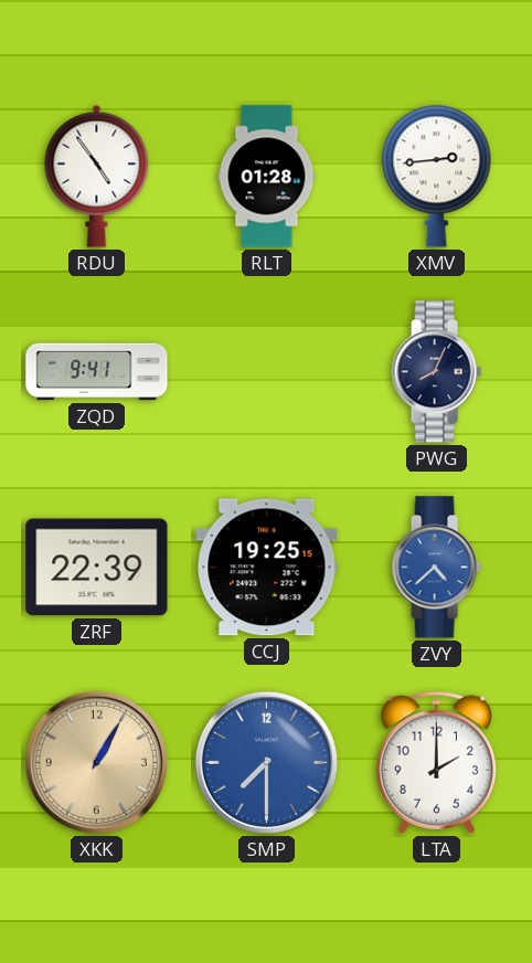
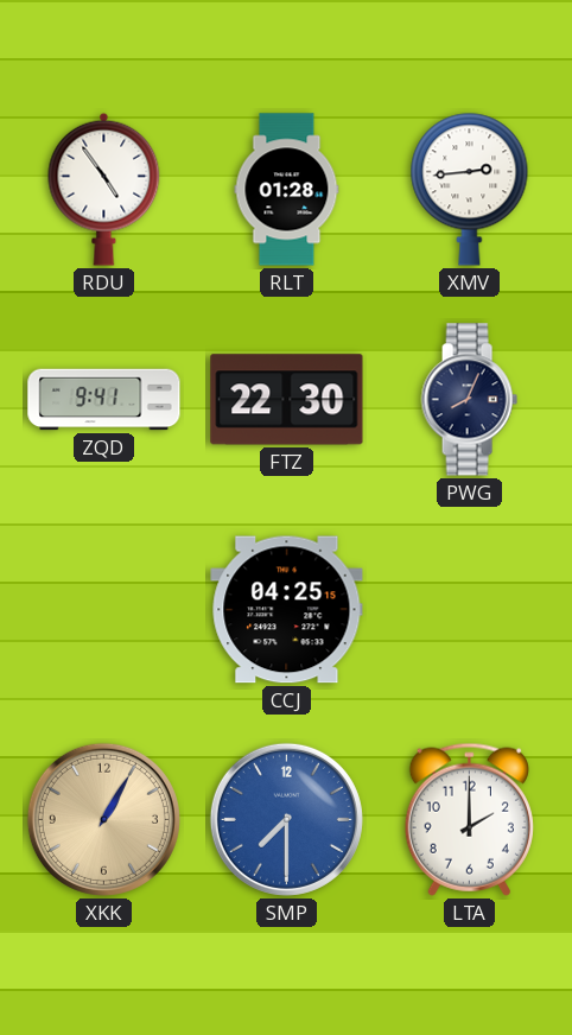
FTZ: none -> 22:30
ZRF: 22:39 -> none
CCJ: 19:25 -> 04:25
ZVY: 4:38 -> none
